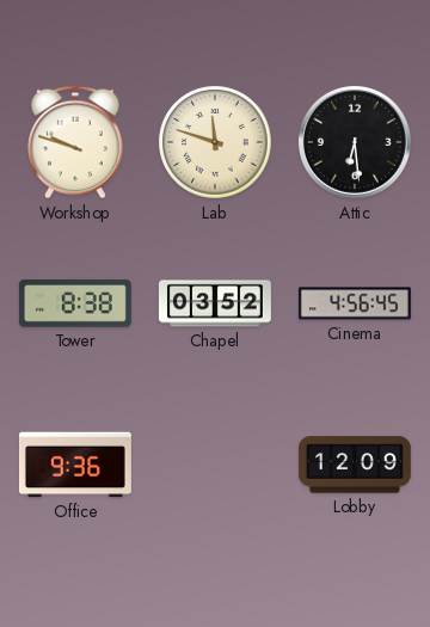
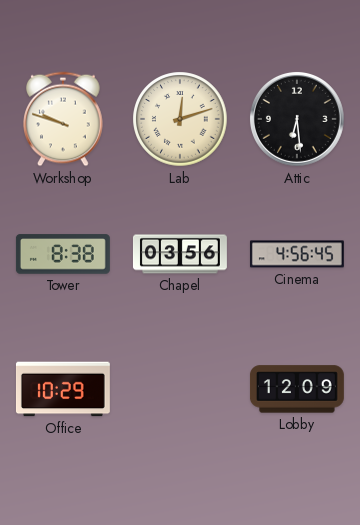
Lab: 11:48 -> 12:12
Chapel: 03:52 -> 03:56
Office: 9:36 -> 10:29
